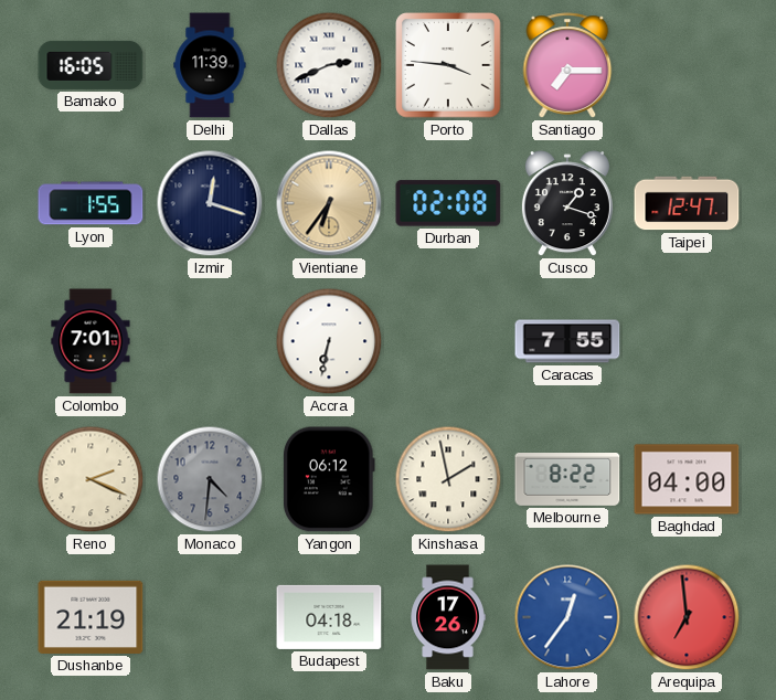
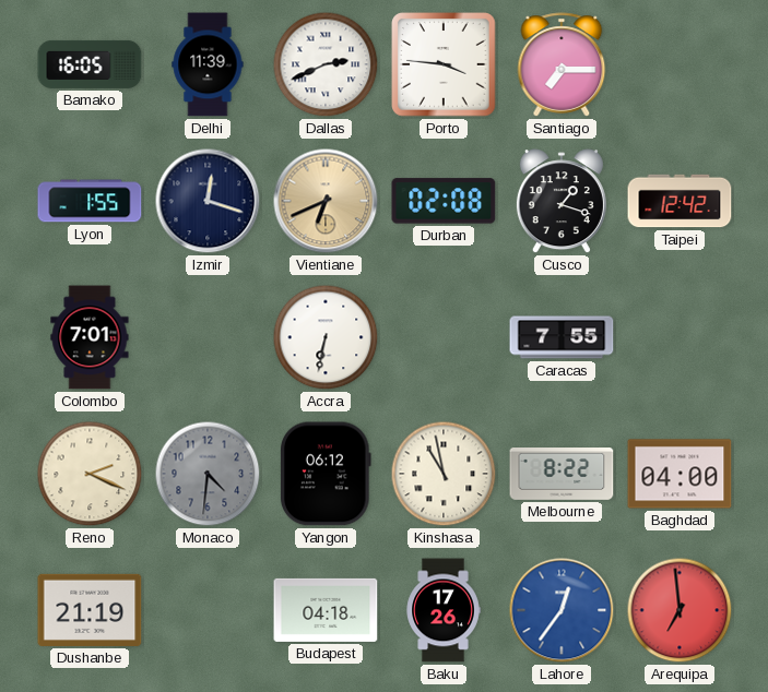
Vientiane: 6:36 -> 6:41
Taipei: 12:47 -> 12:42
Kinshasa: 1:58 -> 10:58
